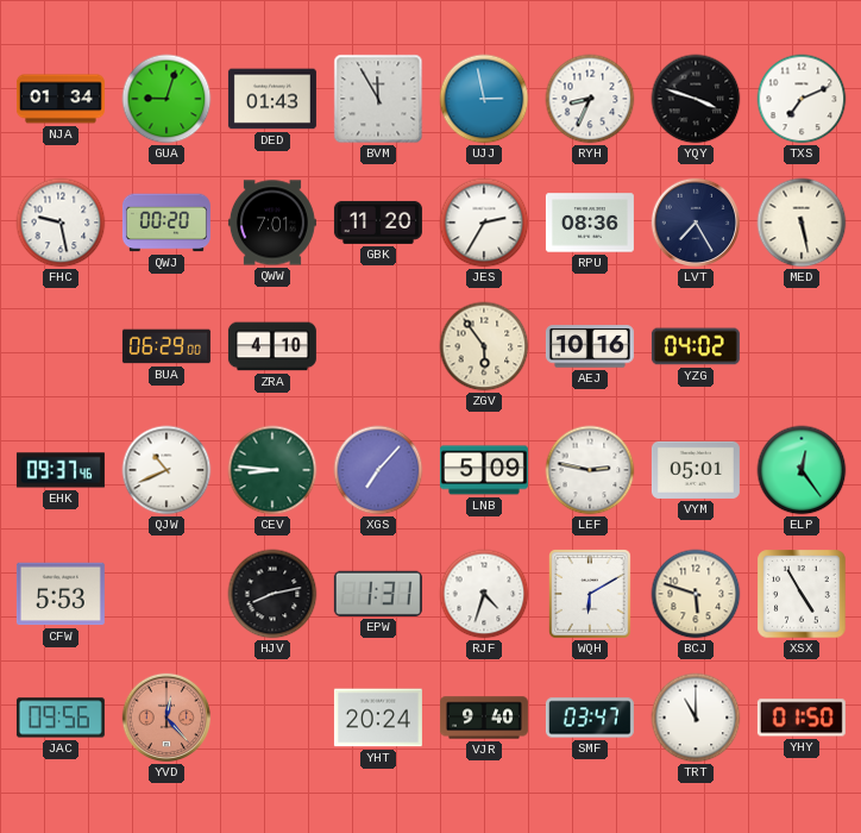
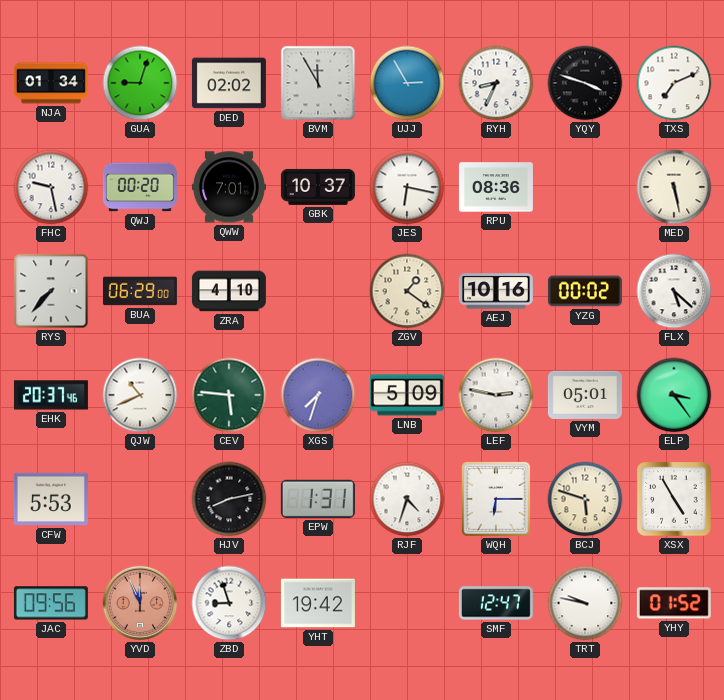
DED: 01:43 -> 02:02
UJJ: 2:58 -> 2:55
GBK: 11:20 -> 10:37
JES: 2:35 -> 6:17
LVT: 7:25 -> none
RYS: none -> 7:37
ZGV: 5:54 -> 1:21
YZG: 04:02 -> 00:02
FLX: none -> 5:22
EHK: 09:37 -> 20:37
CEV: 8:46 -> 5:46
XGS: 7:07 -> 7:33
ELP: 12:24 -> 3:24
WQH: 6:10 -> 6:15
YVD: 12:23 -> 11:56
ZBD: none -> 8:57
YHT: 20:24 -> 19:42
VJR: 9:40 -> none
SMF: 03:47 -> 12:47
TRT: 11:00 -> 9:47
YHY: 01:50 -> 01:52
